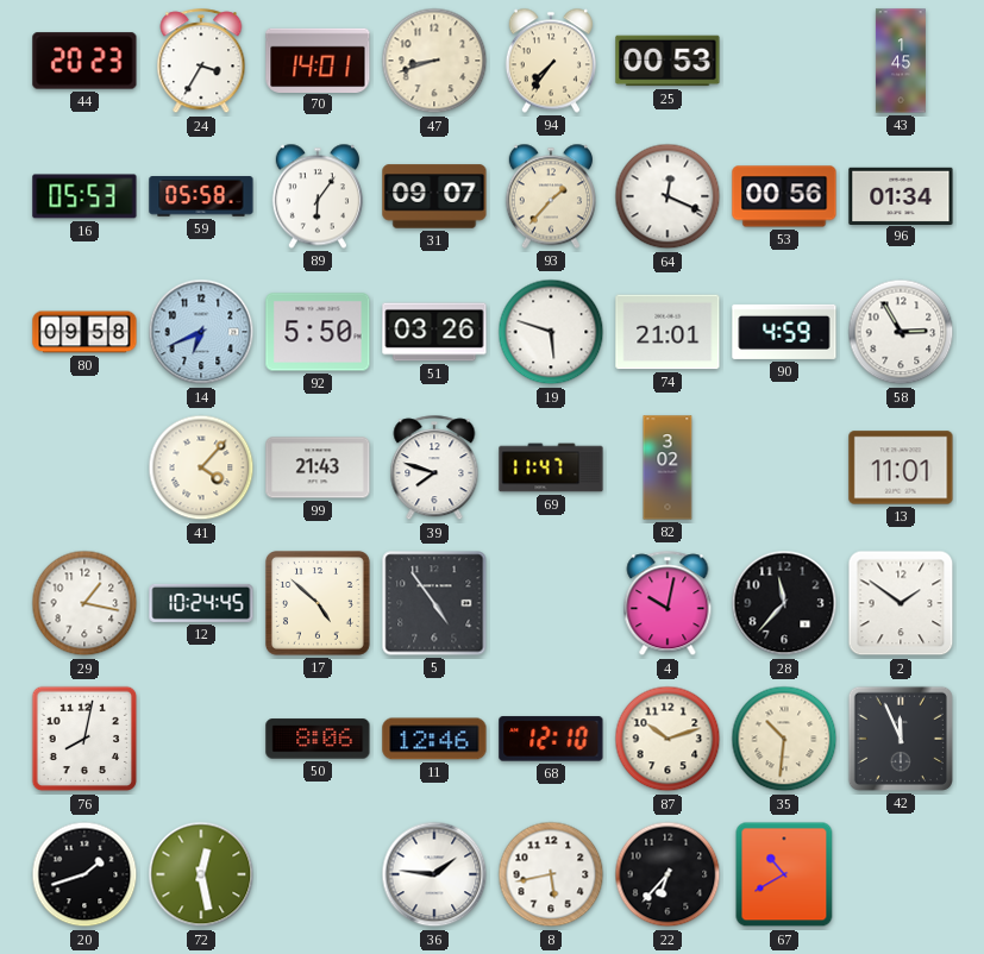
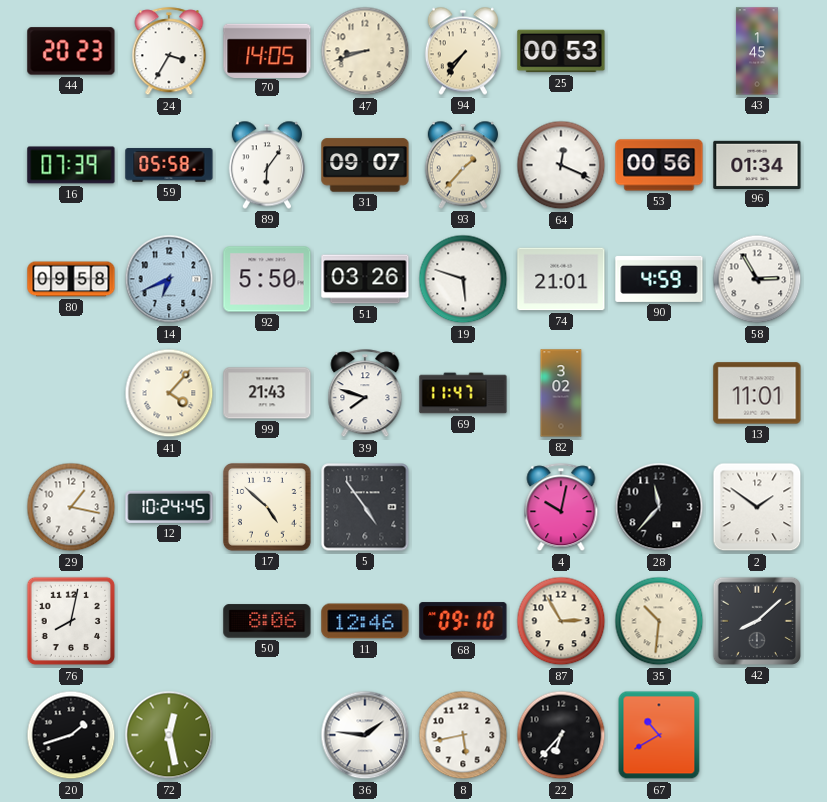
70: 14:01 -> 14:05
16: 05:53 -> 07:39
68: 12:10 -> 09:10
87: 10:12 -> 2:55
42: 11:56 -> 8:08
